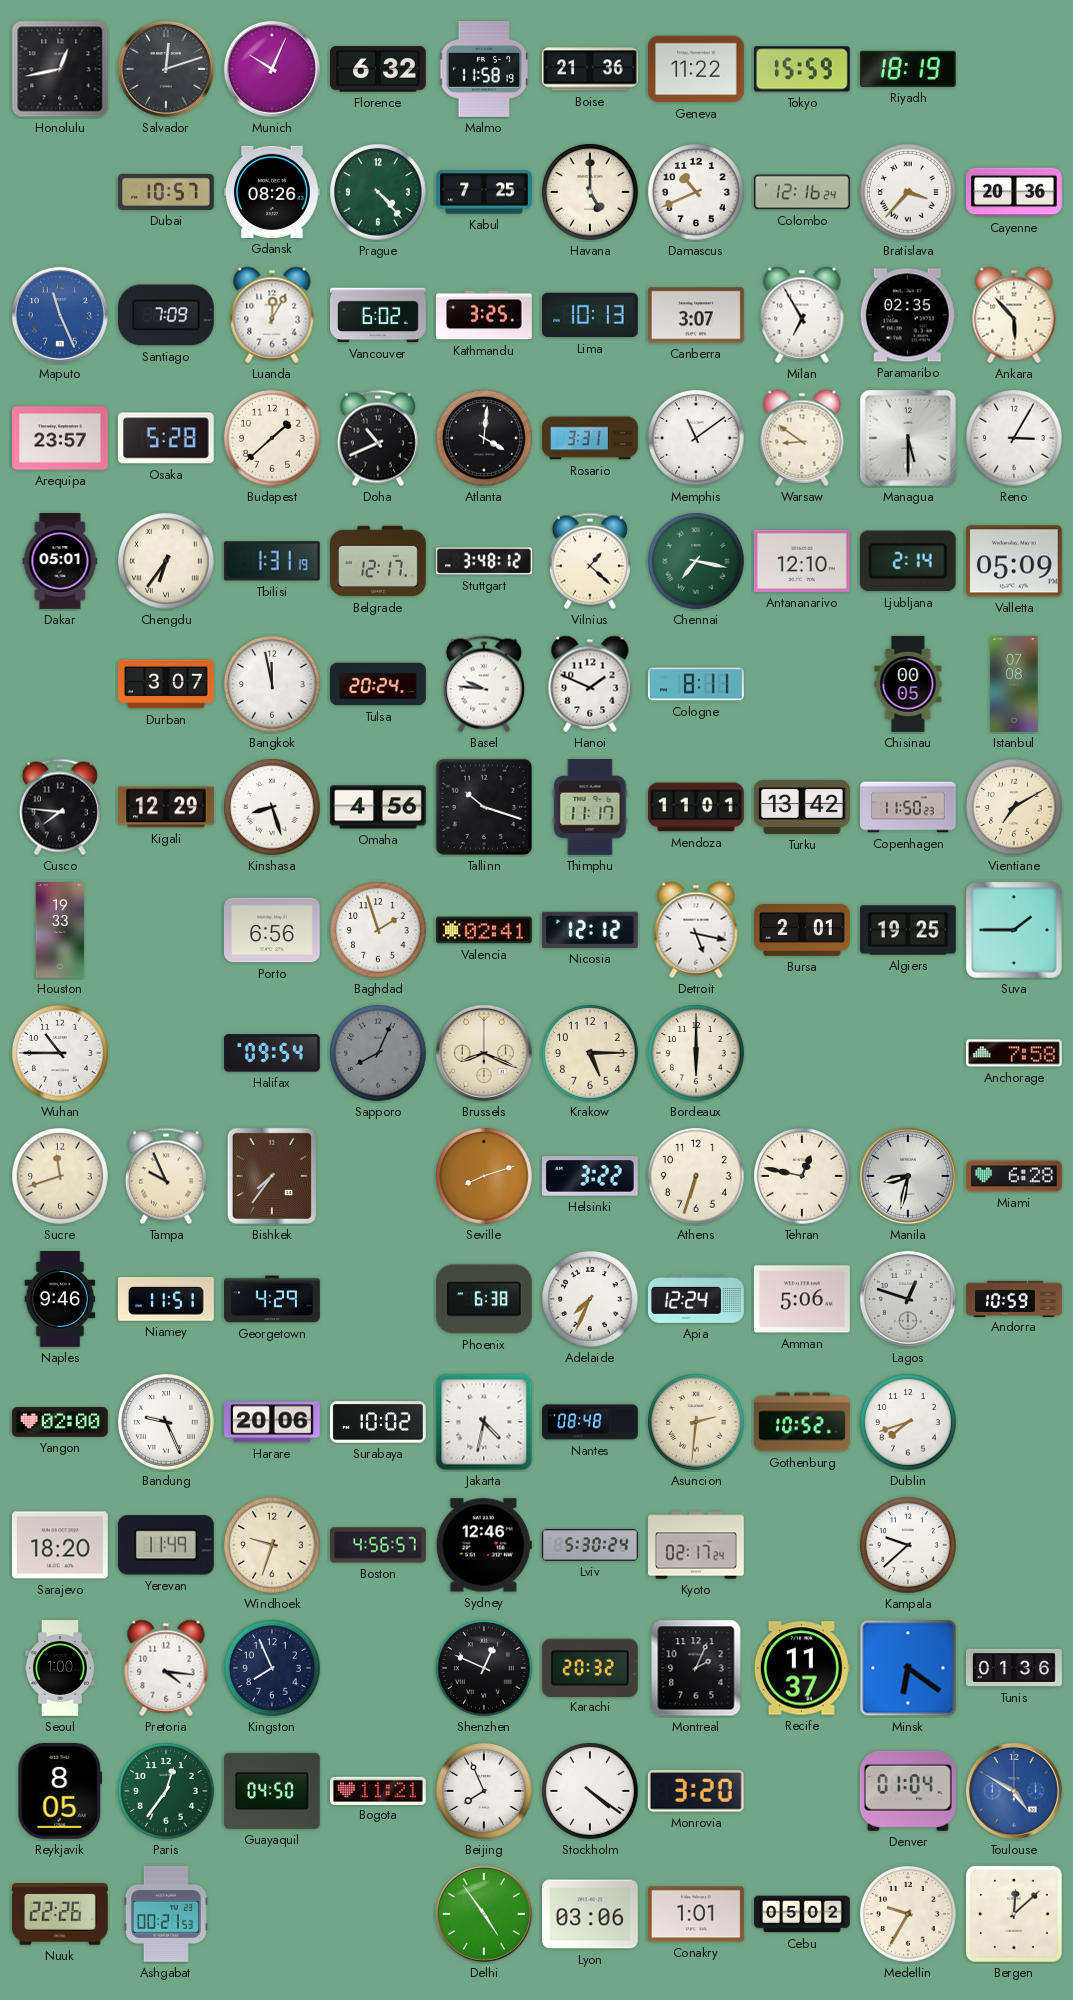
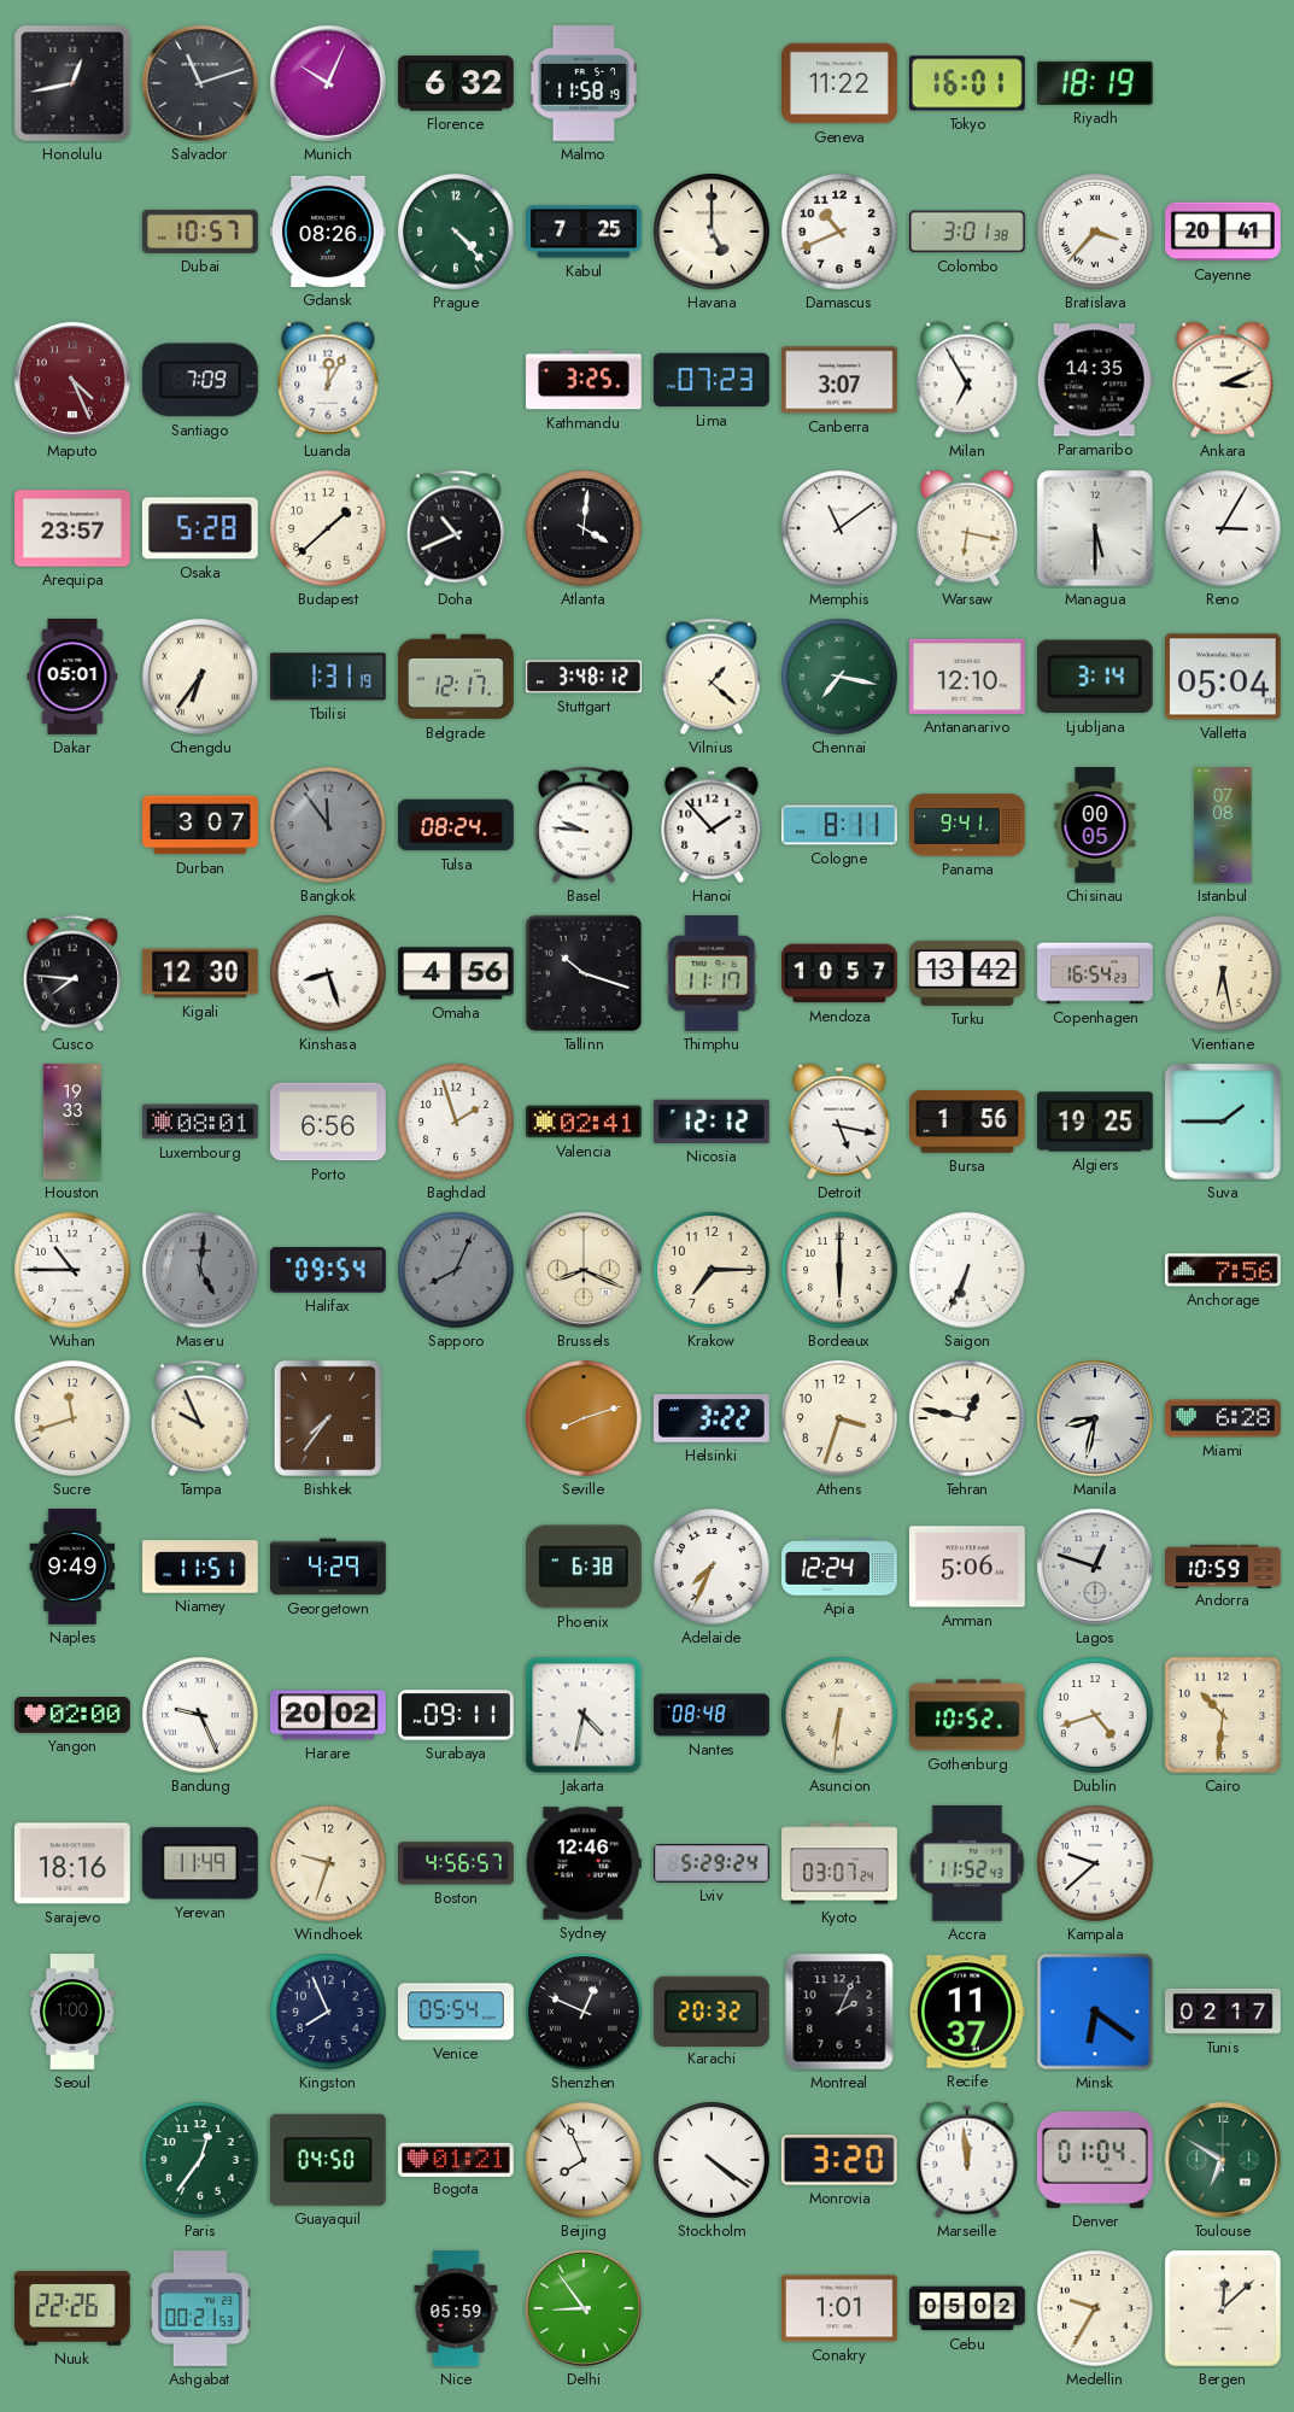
Salvador: 12:12 -> 11:12
Boise: 21:36 -> none
Tokyo: 15:59 -> 16:01
Colombo: 12:16 -> 3:01
Cayenne: 20:36 -> 20:41
Maputo: 11:26 -> 4:26
Maputo dial: blue -> burgundy
Vancouver: 6:02 -> none
Lima: 10:13 -> 07:23
Paramaribo: 02:35 -> 14:35
Ankara: 5:53 -> 3:11
Rosario: 3:31 -> none
Warsaw: 8:51 -> 6:17
Ljubljana: 2:14 -> 3:14
Valletta: 05:09 -> 05:04
Bangkok: 11:58 -> 11:54
Bangkok dial: white -> grey
Tulsa: 20:24 -> 08:24
Hanoi: 1:49 -> 1:53
Panama: none -> 9:41
Kigali: 12:29 -> 12:30
Mendoza: 11:01 -> 10:57
Copenhagen: 11:50 -> 16:54
Vientiane: 7:10 -> 6:28
Luxembourg: none -> 08:01
Bursa: 2:01 -> 1:56
Maseru: none -> 5:01
Krakow: 5:15 -> 7:15
Saigon: none -> 6:34
Anchorage: 7:58 -> 7:56
Athens: 6:33 -> 3:33
Naples: 9:46 -> 9:49
Harare: 20:06 -> 20:02
Surabaya: 10:02 -> 09:11
Asuncion: 2:31 -> 6:31
Dublin: 7:42 -> 4:42
Cairo: none -> 10:31
Sarajevo: 18:20 -> 18:16
Lviv: 5:30 -> 5:29
Kyoto: 02:17 -> 03:07
Accra: none -> 11:52
Pretoria: 4:16 -> none
Venice: none -> 05:54
Tunis: 01:36 -> 02:17
Reykjavik: 8:05 -> none
Bogota: 11:21 -> 01:21
Marseille: none -> 11:59
Toulouse: 4:50 -> 6:50
Toulouse dial: blue -> green
Nice: none -> 05:59
Delhi: 4:54 -> 8:54
Lyon: 03:06 -> none
